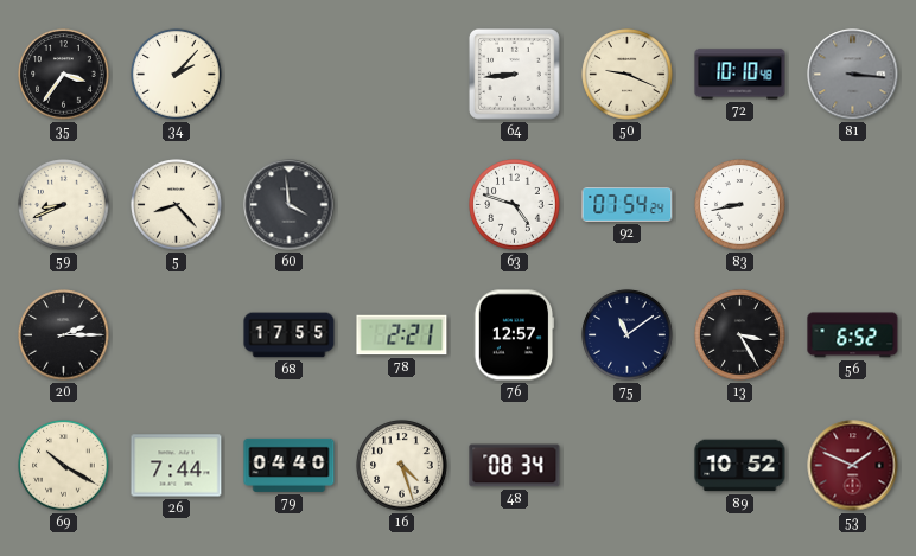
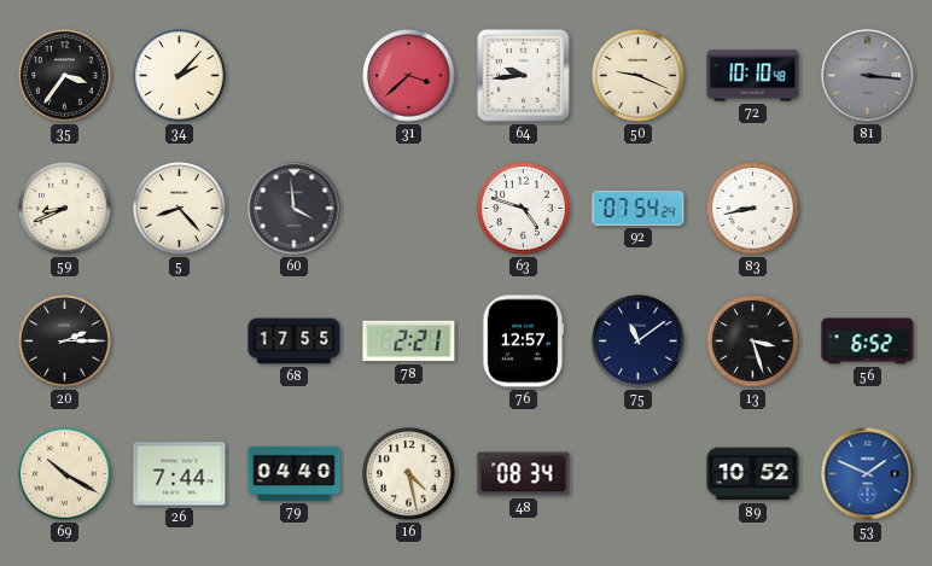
31: none -> 3:38
64: 8:44 -> 9:44
13: 3:25 -> 3:27
16: 4:27 -> 4:28
53 dial: burgundy -> blue
